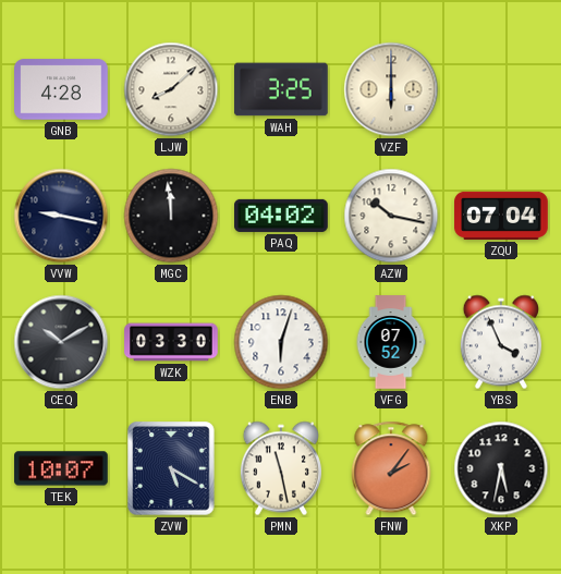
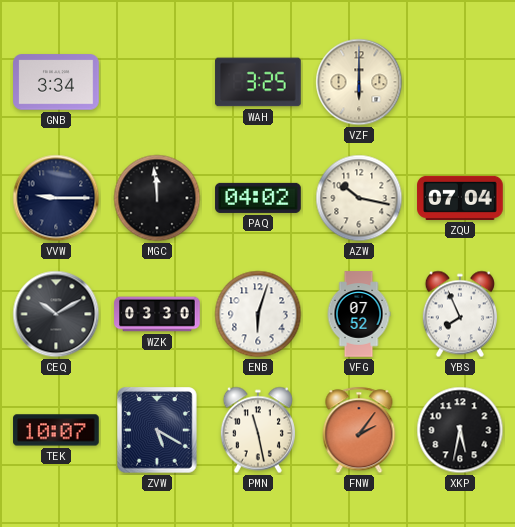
GNB: 4:28 -> 3:34
LJW: 8:08 -> none
VVW: 9:17 -> 9:15
YBS: 3:56 -> 7:56
